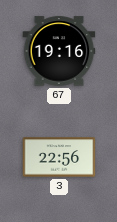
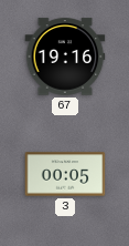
3: 22:56 -> 00:05
